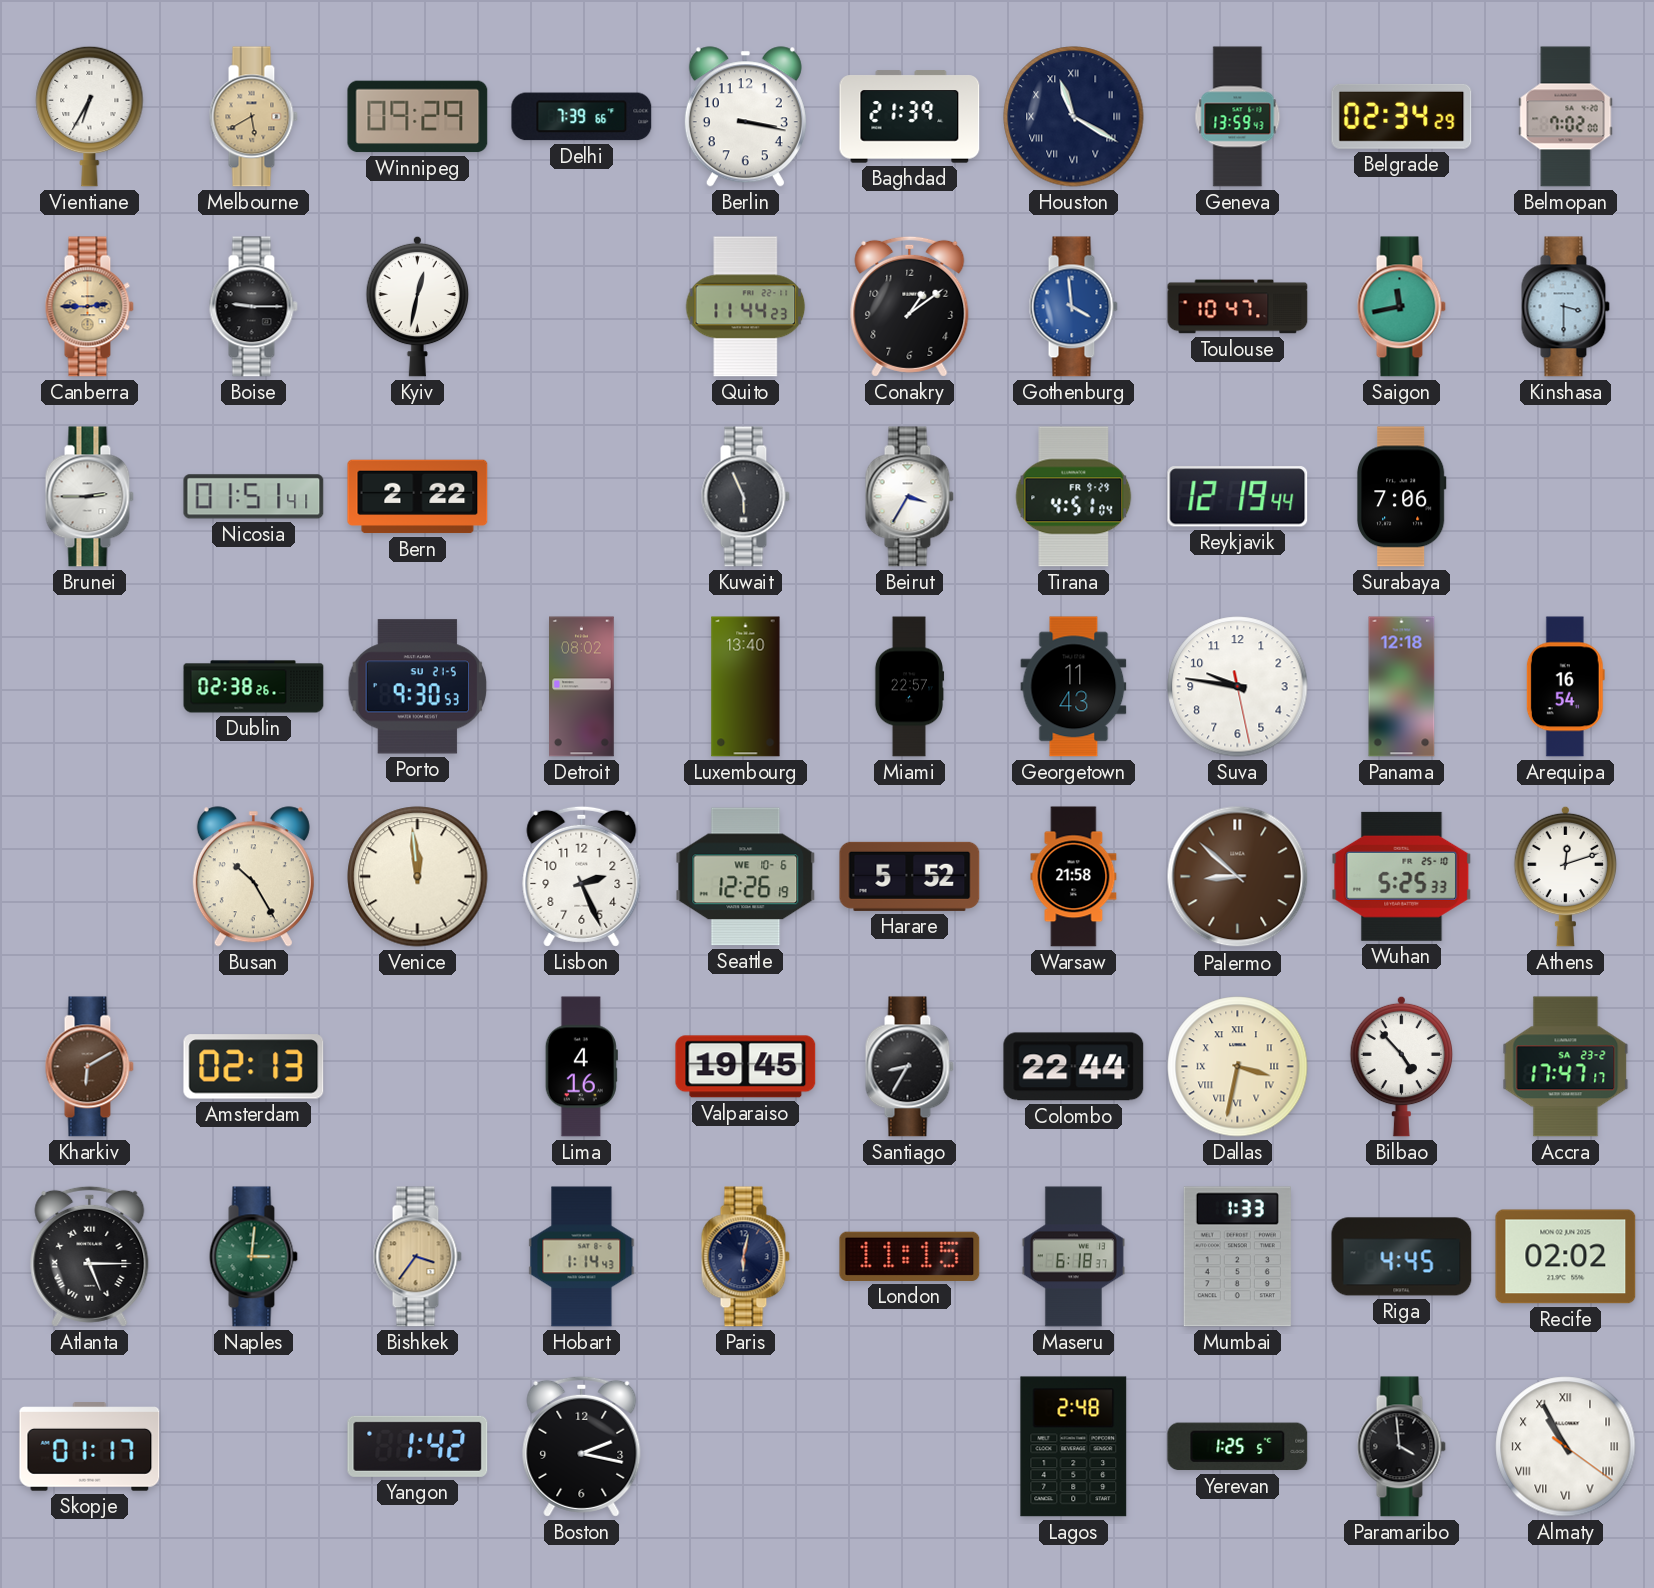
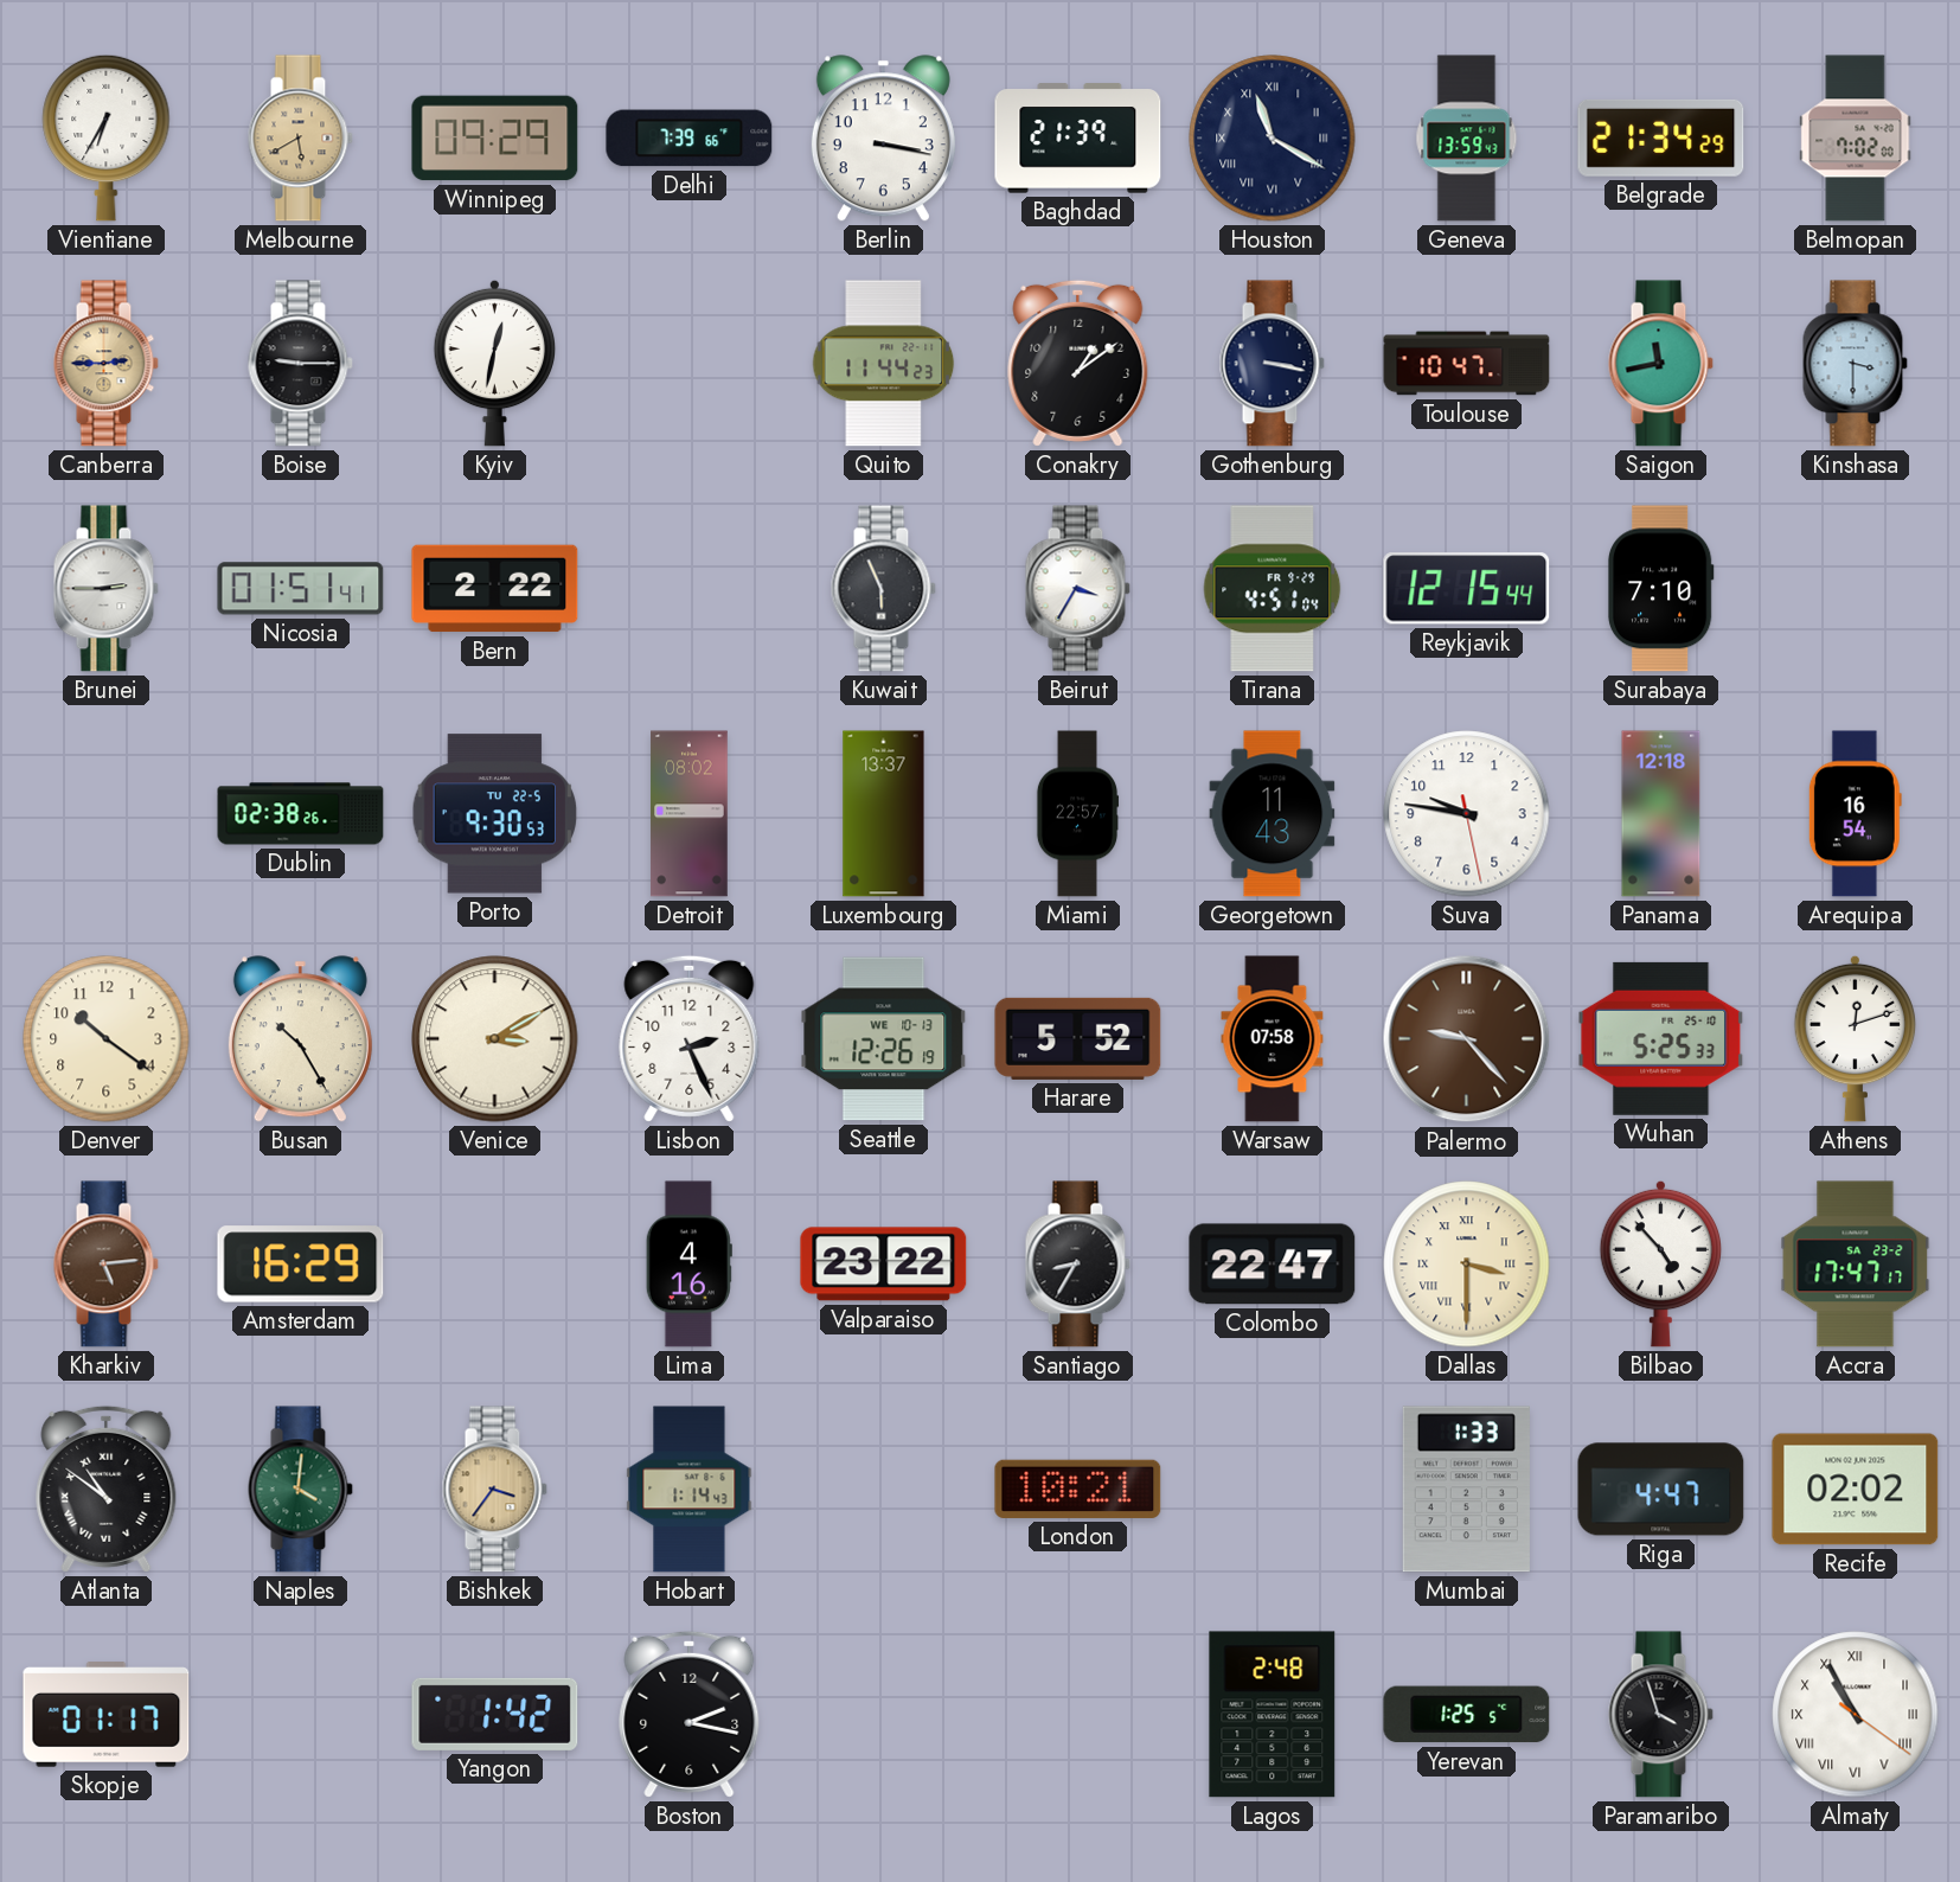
Belgrade: 02:34 -> 21:34
Gothenburg: 3:59 -> 3:17
Gothenburg dial: blue -> navy
Reykjavik: 12:19 -> 12:15
Surabaya: 7:06 -> 7:10
Porto date: SU 21-5 -> TU 22-5
Luxembourg: 13:40 -> 13:37
Denver: none -> 10:21
Venice: 11:59 -> 3:10
Seattle date: WE 10-6 -> WE 10-13
Warsaw: 21:58 -> 07:58
Palermo: 8:52 -> 9:23
Kharkiv: 6:10 -> 5:14
Amsterdam: 02:13 -> 16:29
Valparaiso: 19:45 -> 23:22
Colombo: 22:44 -> 22:47
Dallas: 3:32 -> 3:30
Atlanta: 5:15 -> 10:51
Naples: 3:01 -> 4:01
Paris: 6:02 -> none
London: 11:15 -> 10:21
Maseru: 6:18 -> none
Riga: 4:45 -> 4:47
Paramaribo: 3:59 -> 3:57
